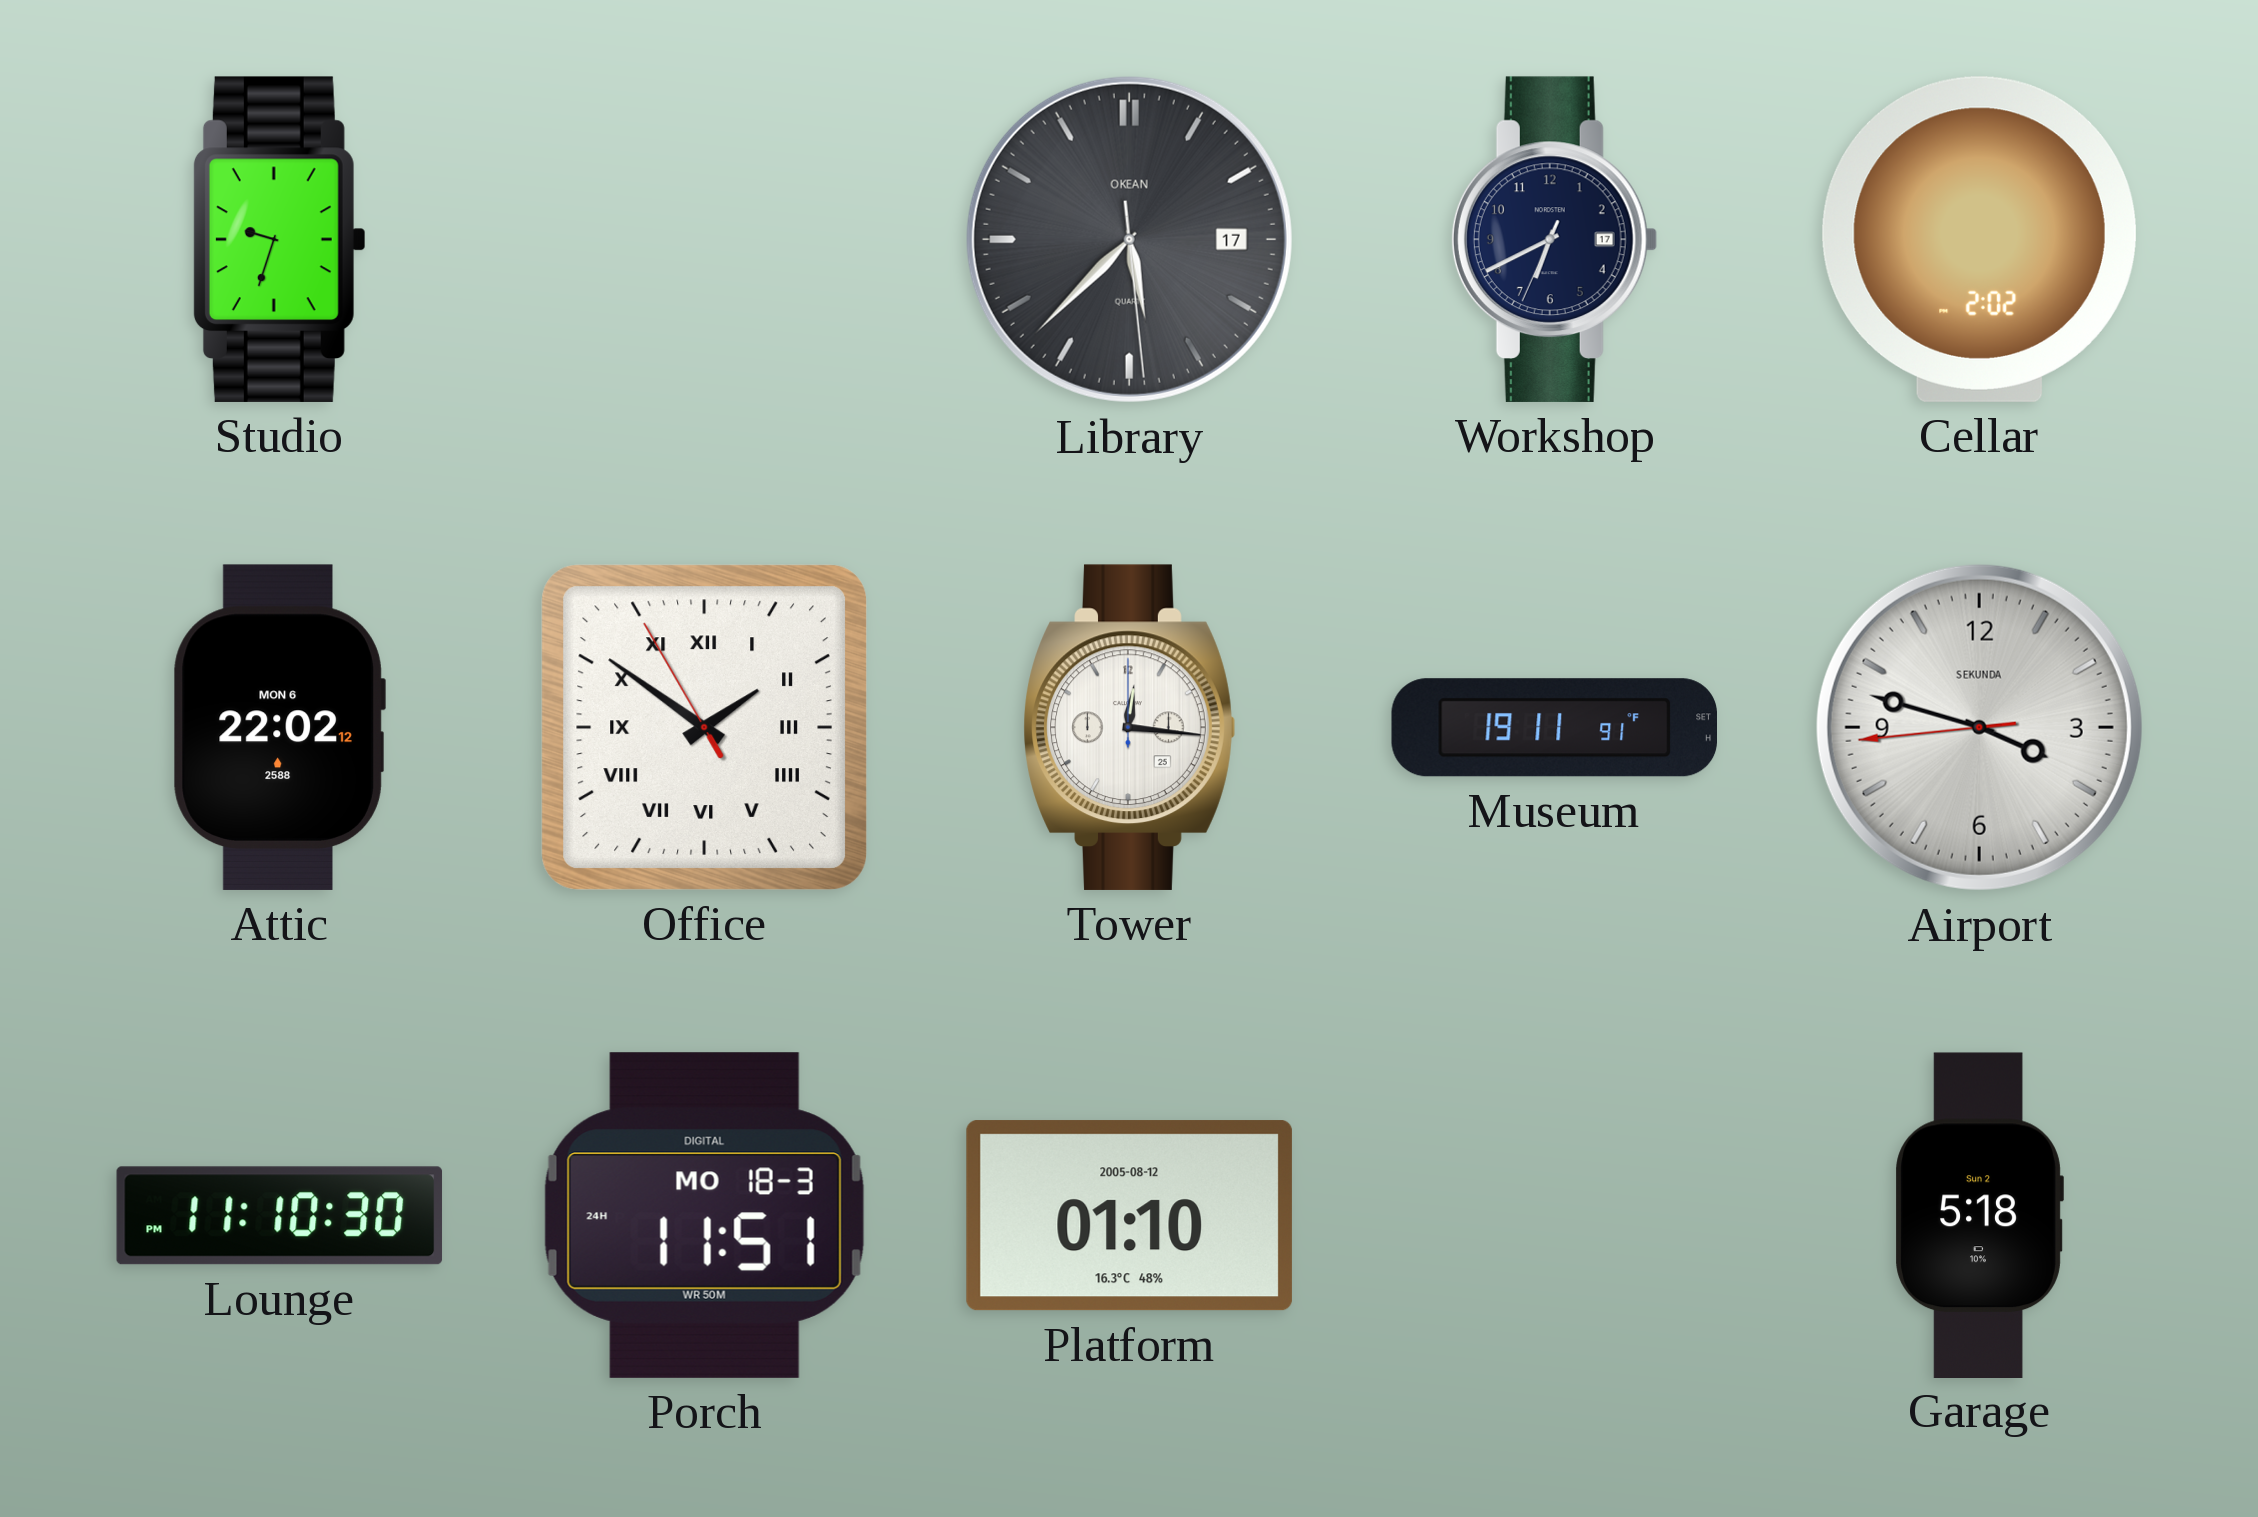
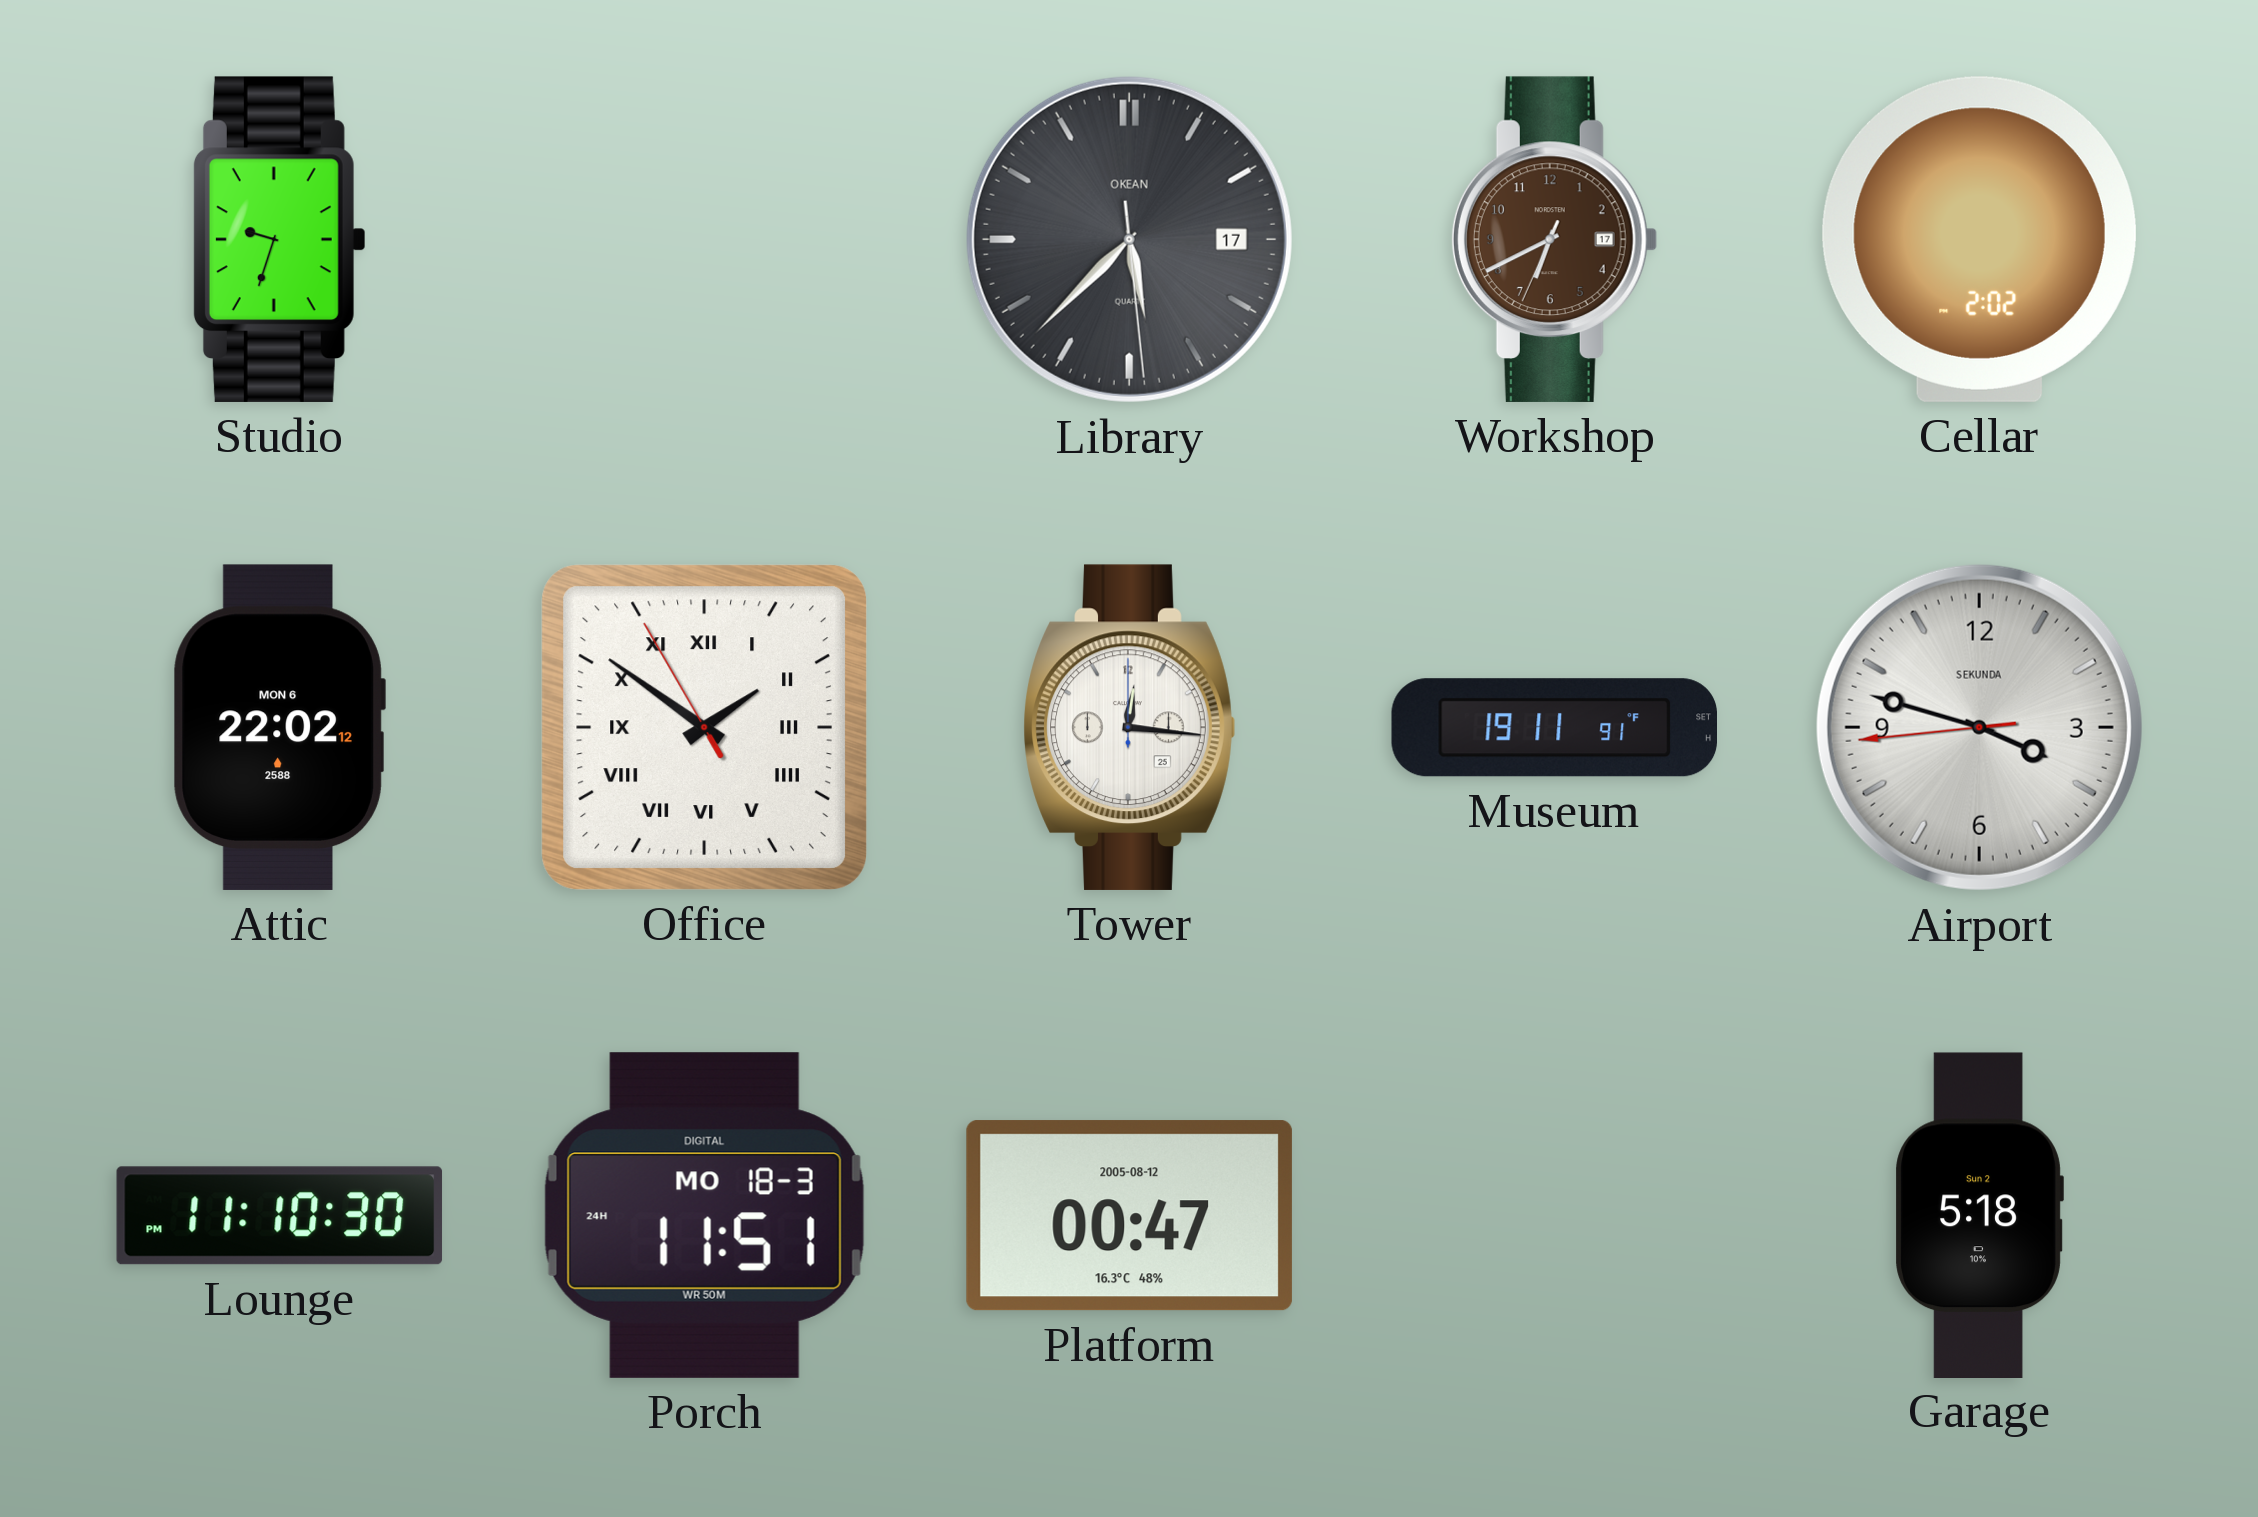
Workshop dial: navy -> brown
Platform: 01:10 -> 00:47
